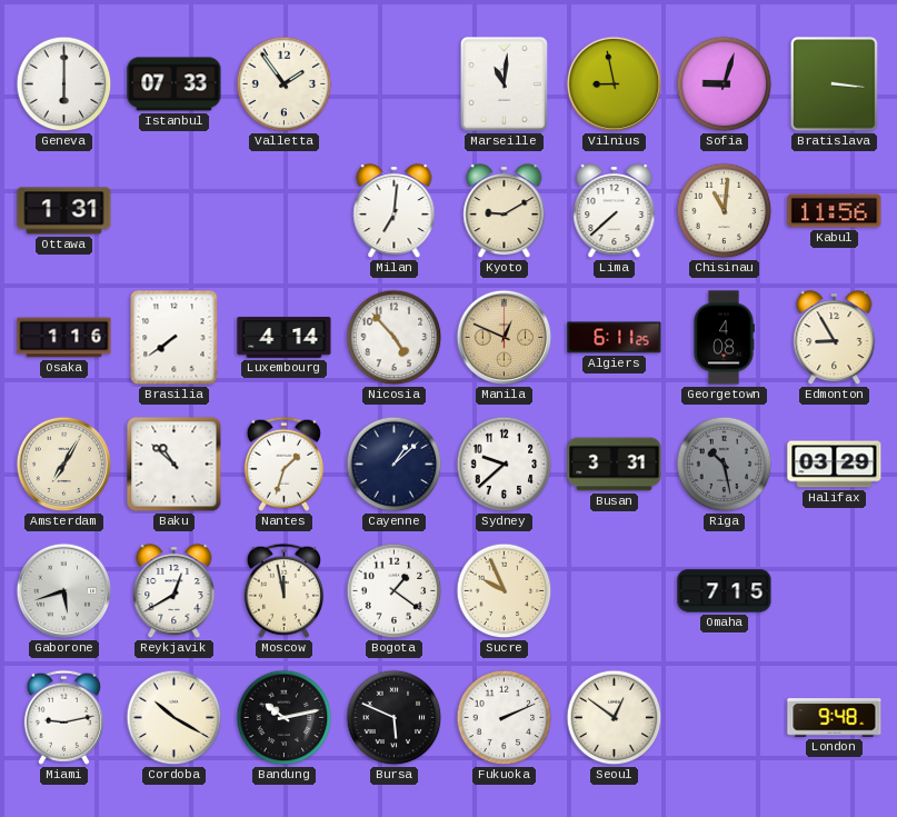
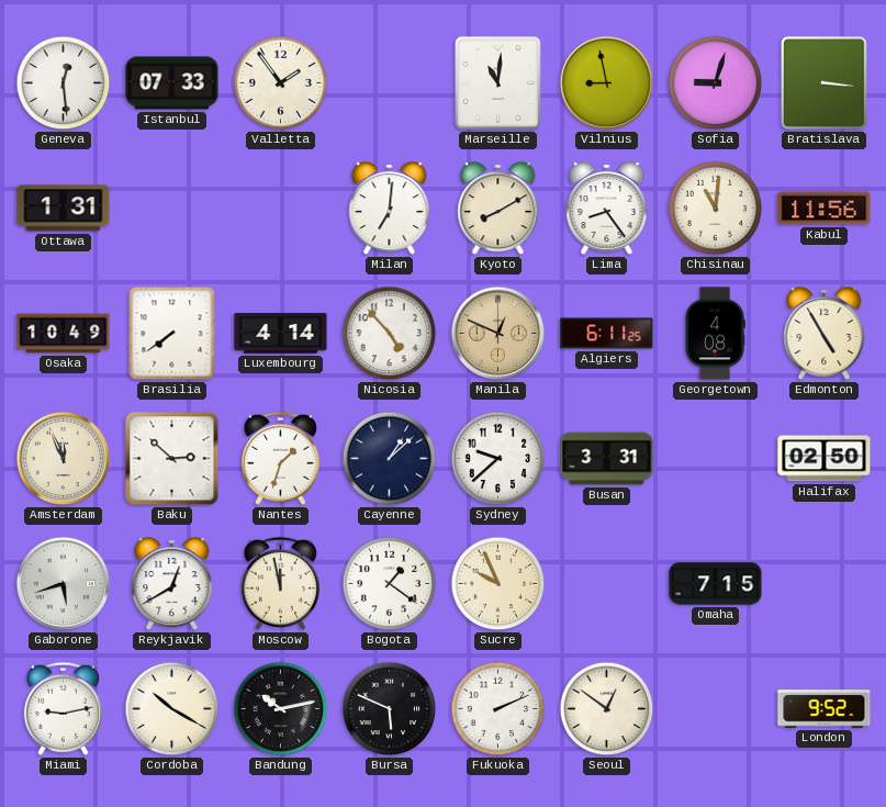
Geneva: 6:00 -> 12:29
Kyoto: 9:10 -> 8:10
Lima: 7:38 -> 8:24
Osaka: 1:16 -> 10:49
Edmonton: 8:55 -> 4:55
Amsterdam: 7:05 -> 11:56
Baku: 10:52 -> 2:52
Riga: 10:28 -> none
Halifax: 03:29 -> 02:50
London: 9:48 -> 9:52
